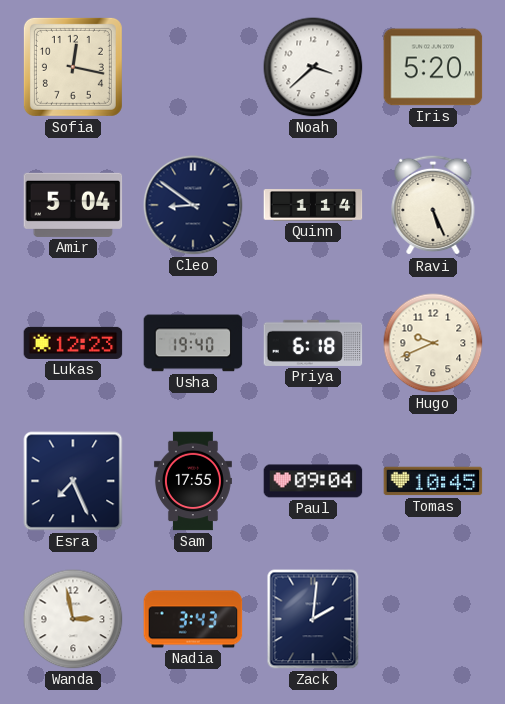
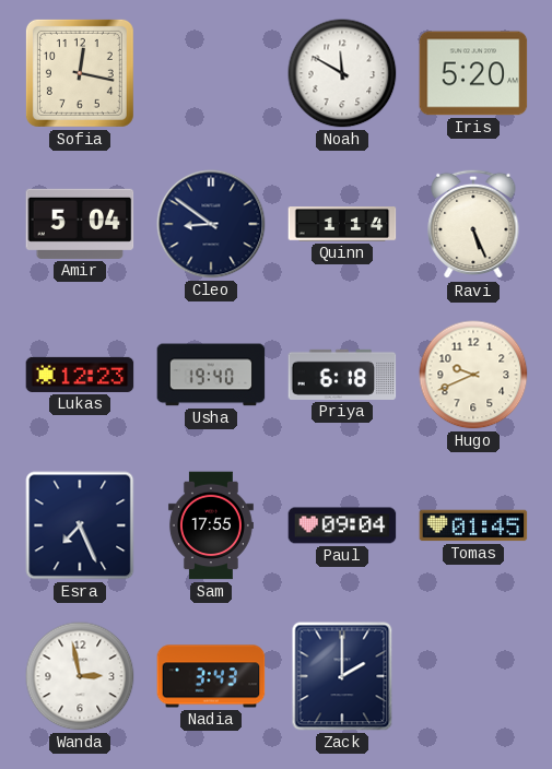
Noah: 3:38 -> 11:50
Tomas: 10:45 -> 01:45
Zack: 2:01 -> 2:00
